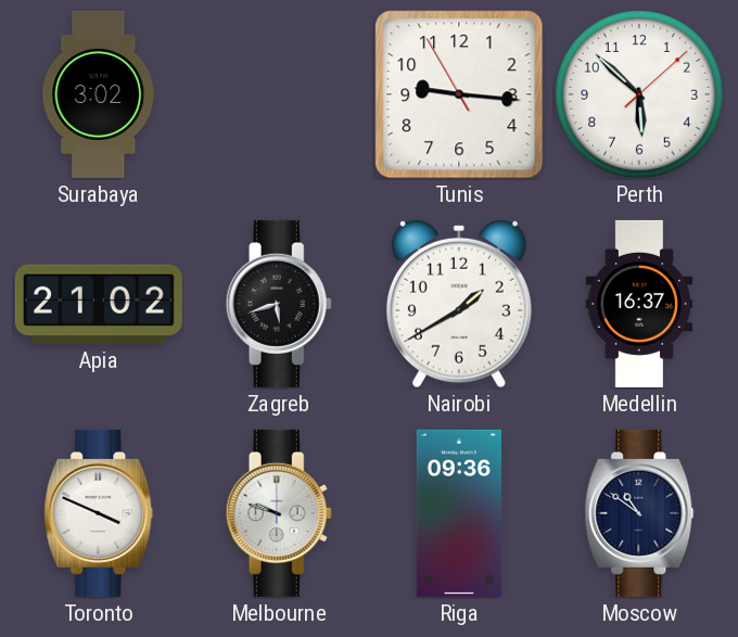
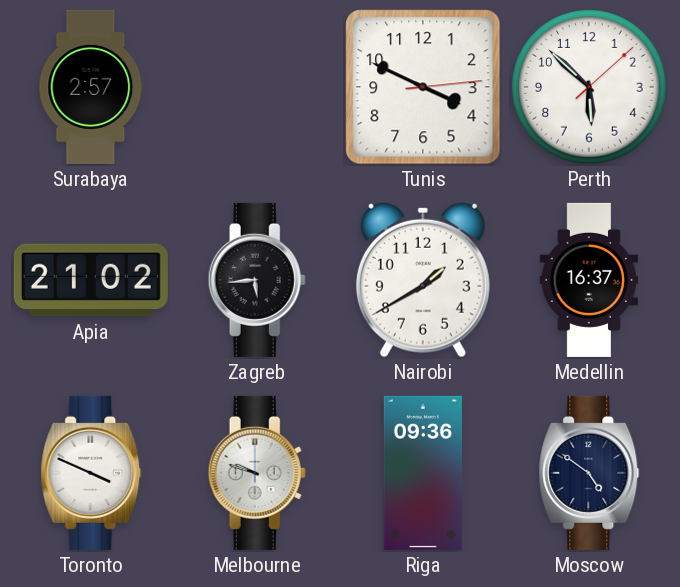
Surabaya: 3:02 -> 2:57
Tunis: 9:15 -> 3:49
Zagreb: 5:42 -> 5:44
Moscow: 10:51 -> 4:51
